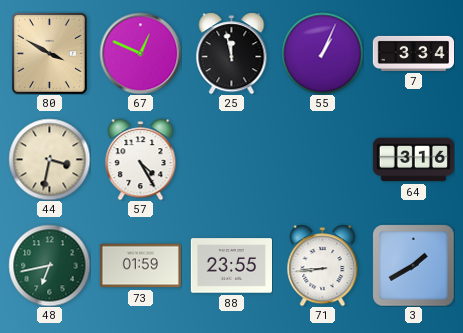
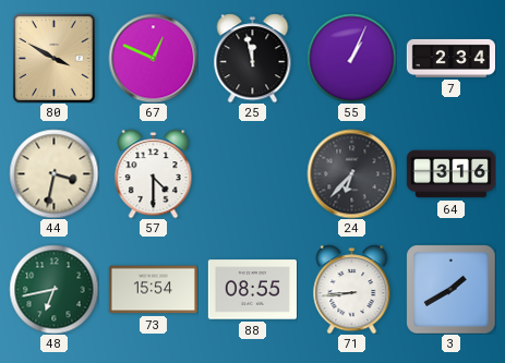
7: 3:34 -> 2:34
57: 4:25 -> 4:30
24: none -> 6:37
73: 01:59 -> 15:54
88: 23:55 -> 08:55
